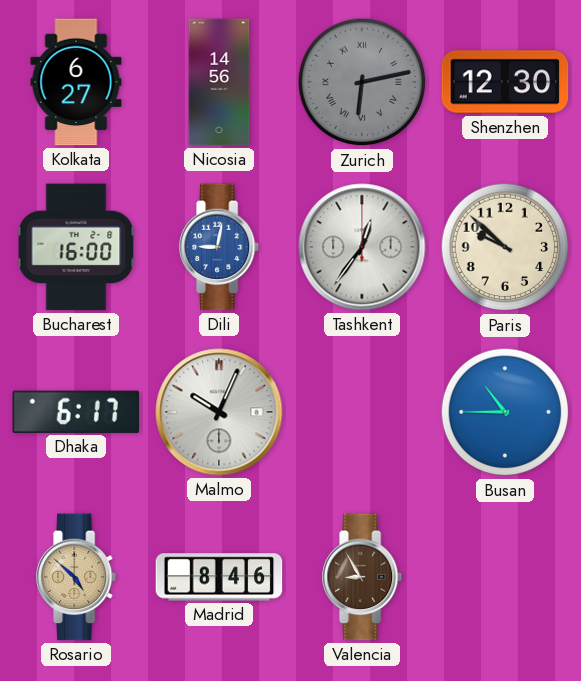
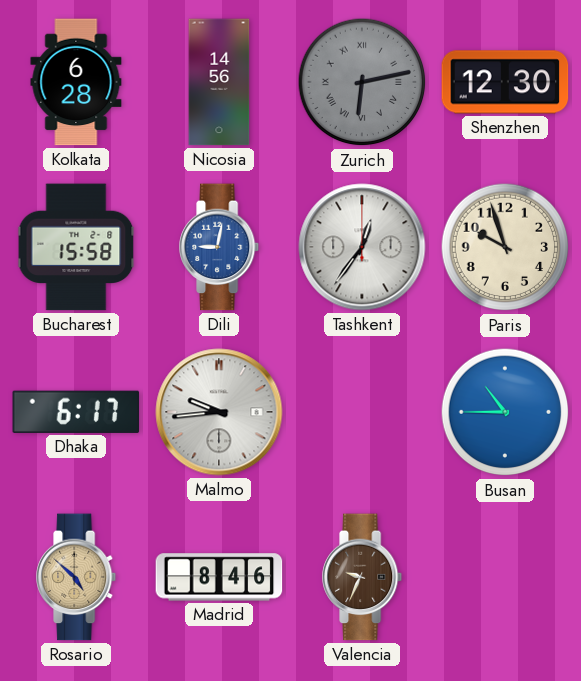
Kolkata: 6:27 -> 6:28
Bucharest: 16:00 -> 15:58
Paris: 9:52 -> 9:57
Malmo: 10:04 -> 9:44
Valencia: 8:55 -> 9:34
